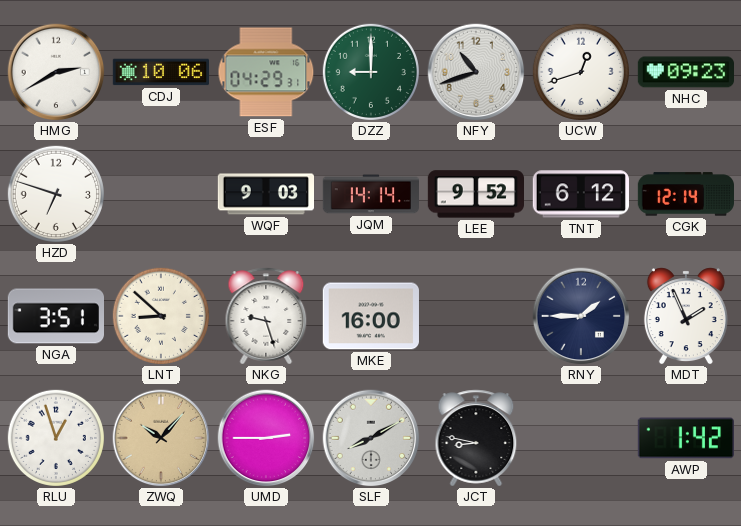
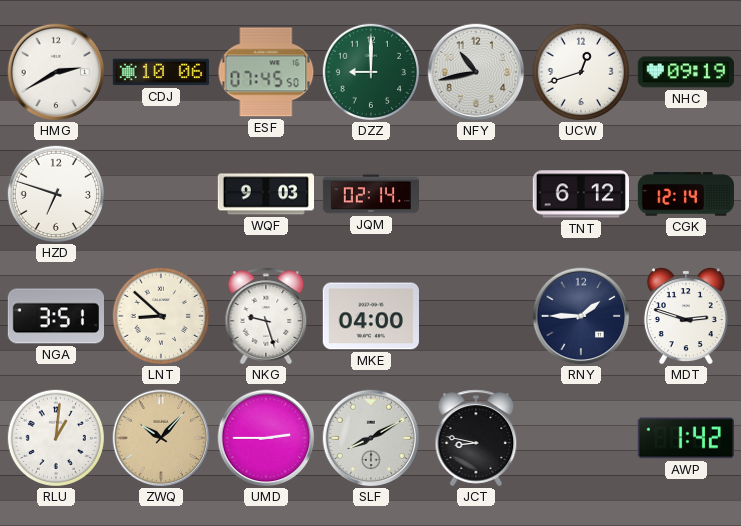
ESF: 04:29 -> 07:45
NFY: 10:42 -> 10:43
NHC: 09:23 -> 09:19
JQM: 14:14 -> 02:14
LEE: 9:52 -> none
MKE: 16:00 -> 04:00
MDT: 1:56 -> 2:48
RLU: 12:57 -> 1:01
